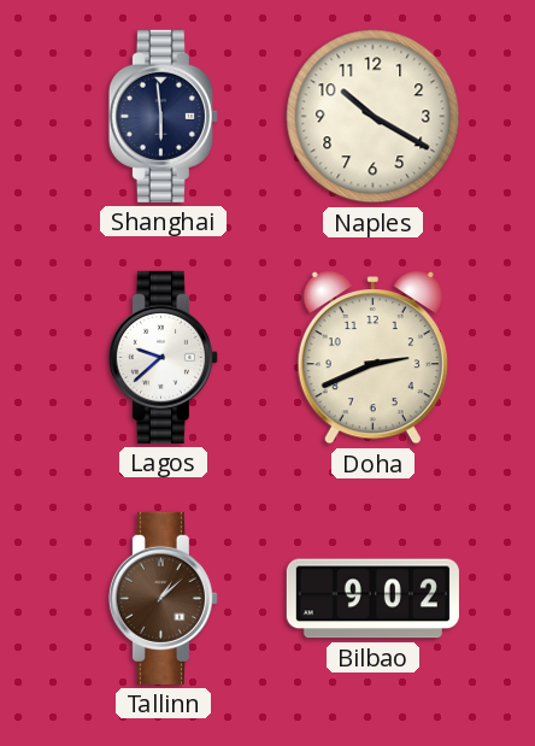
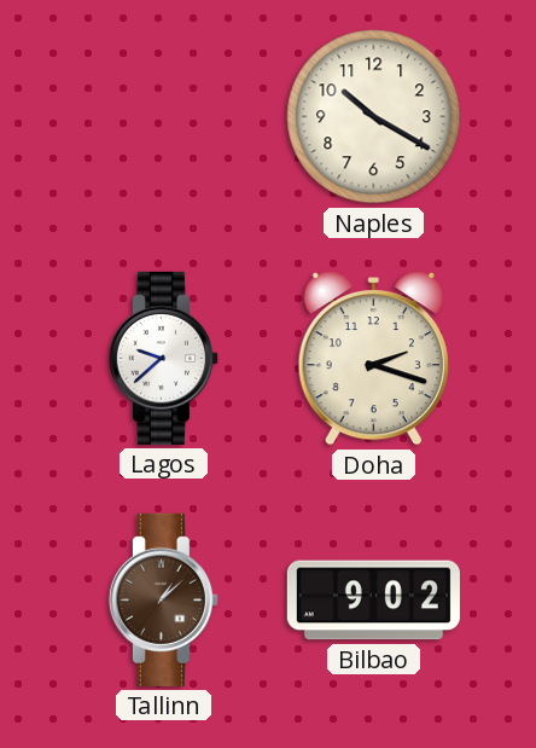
Shanghai: 5:59 -> none
Doha: 2:41 -> 2:18
